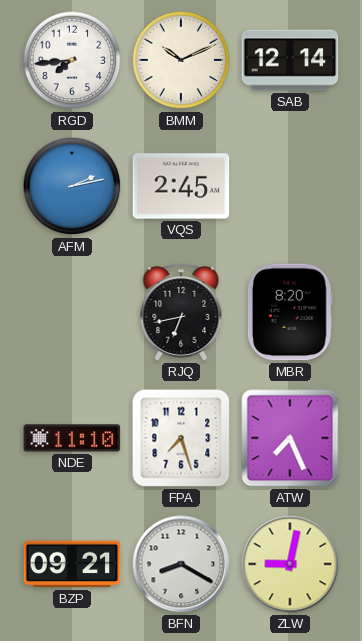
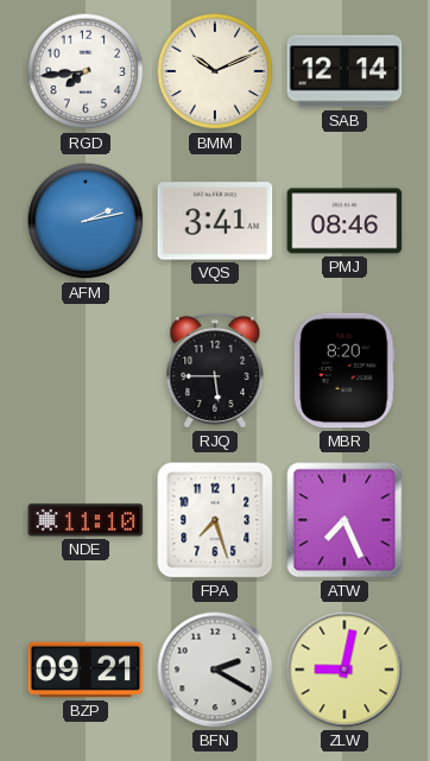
VQS: 2:45 -> 3:41
PMJ: none -> 08:46
RJQ: 6:43 -> 5:45
BFN: 8:20 -> 2:20
